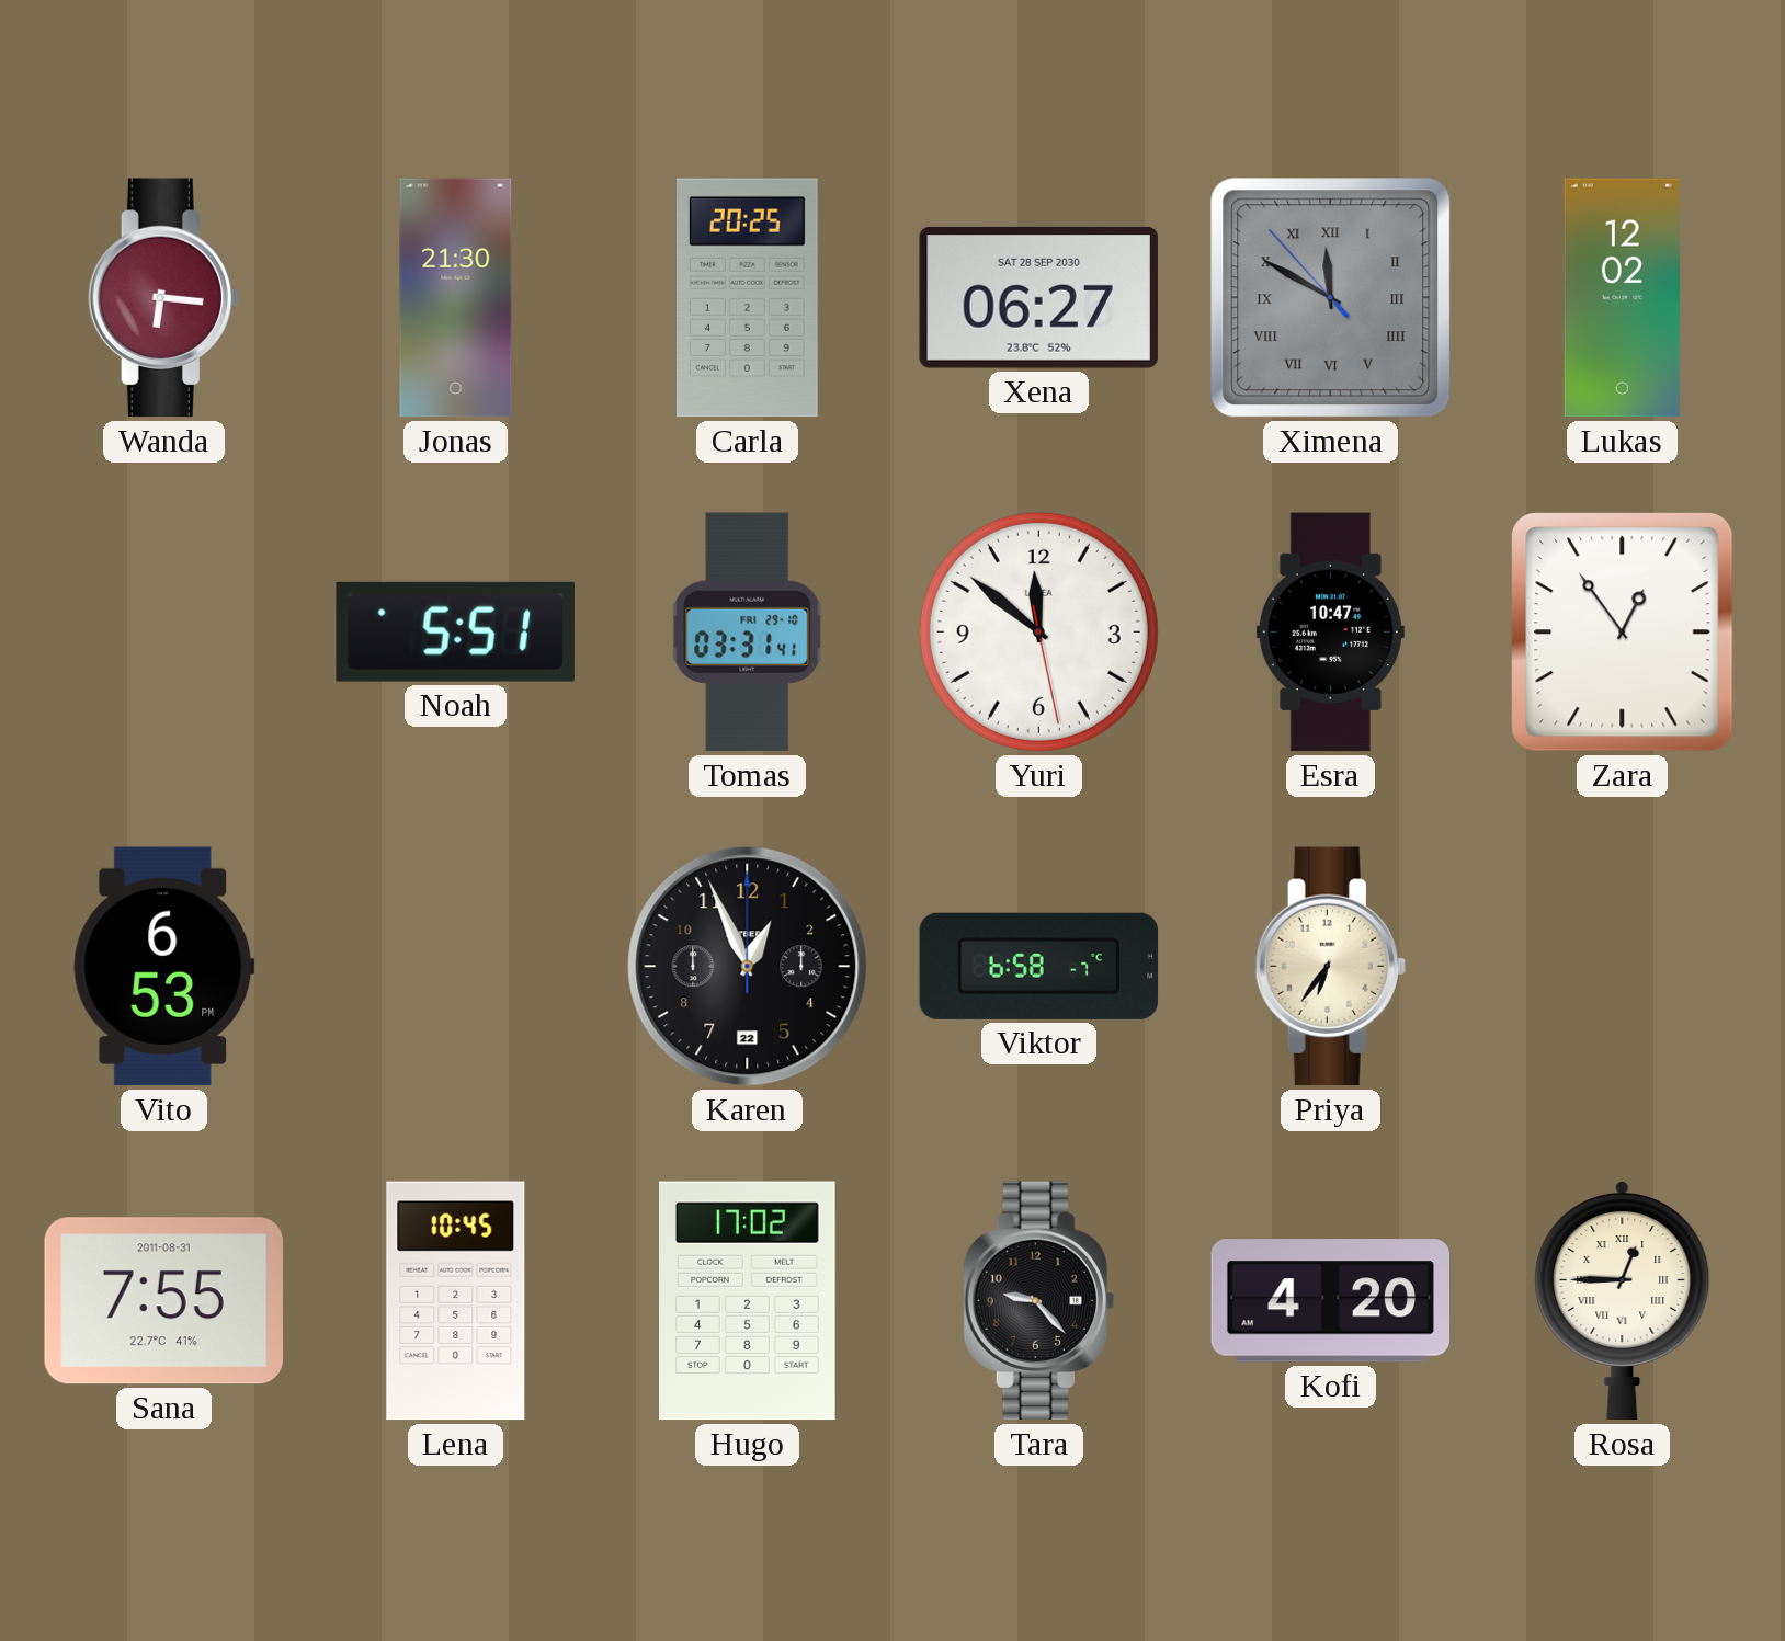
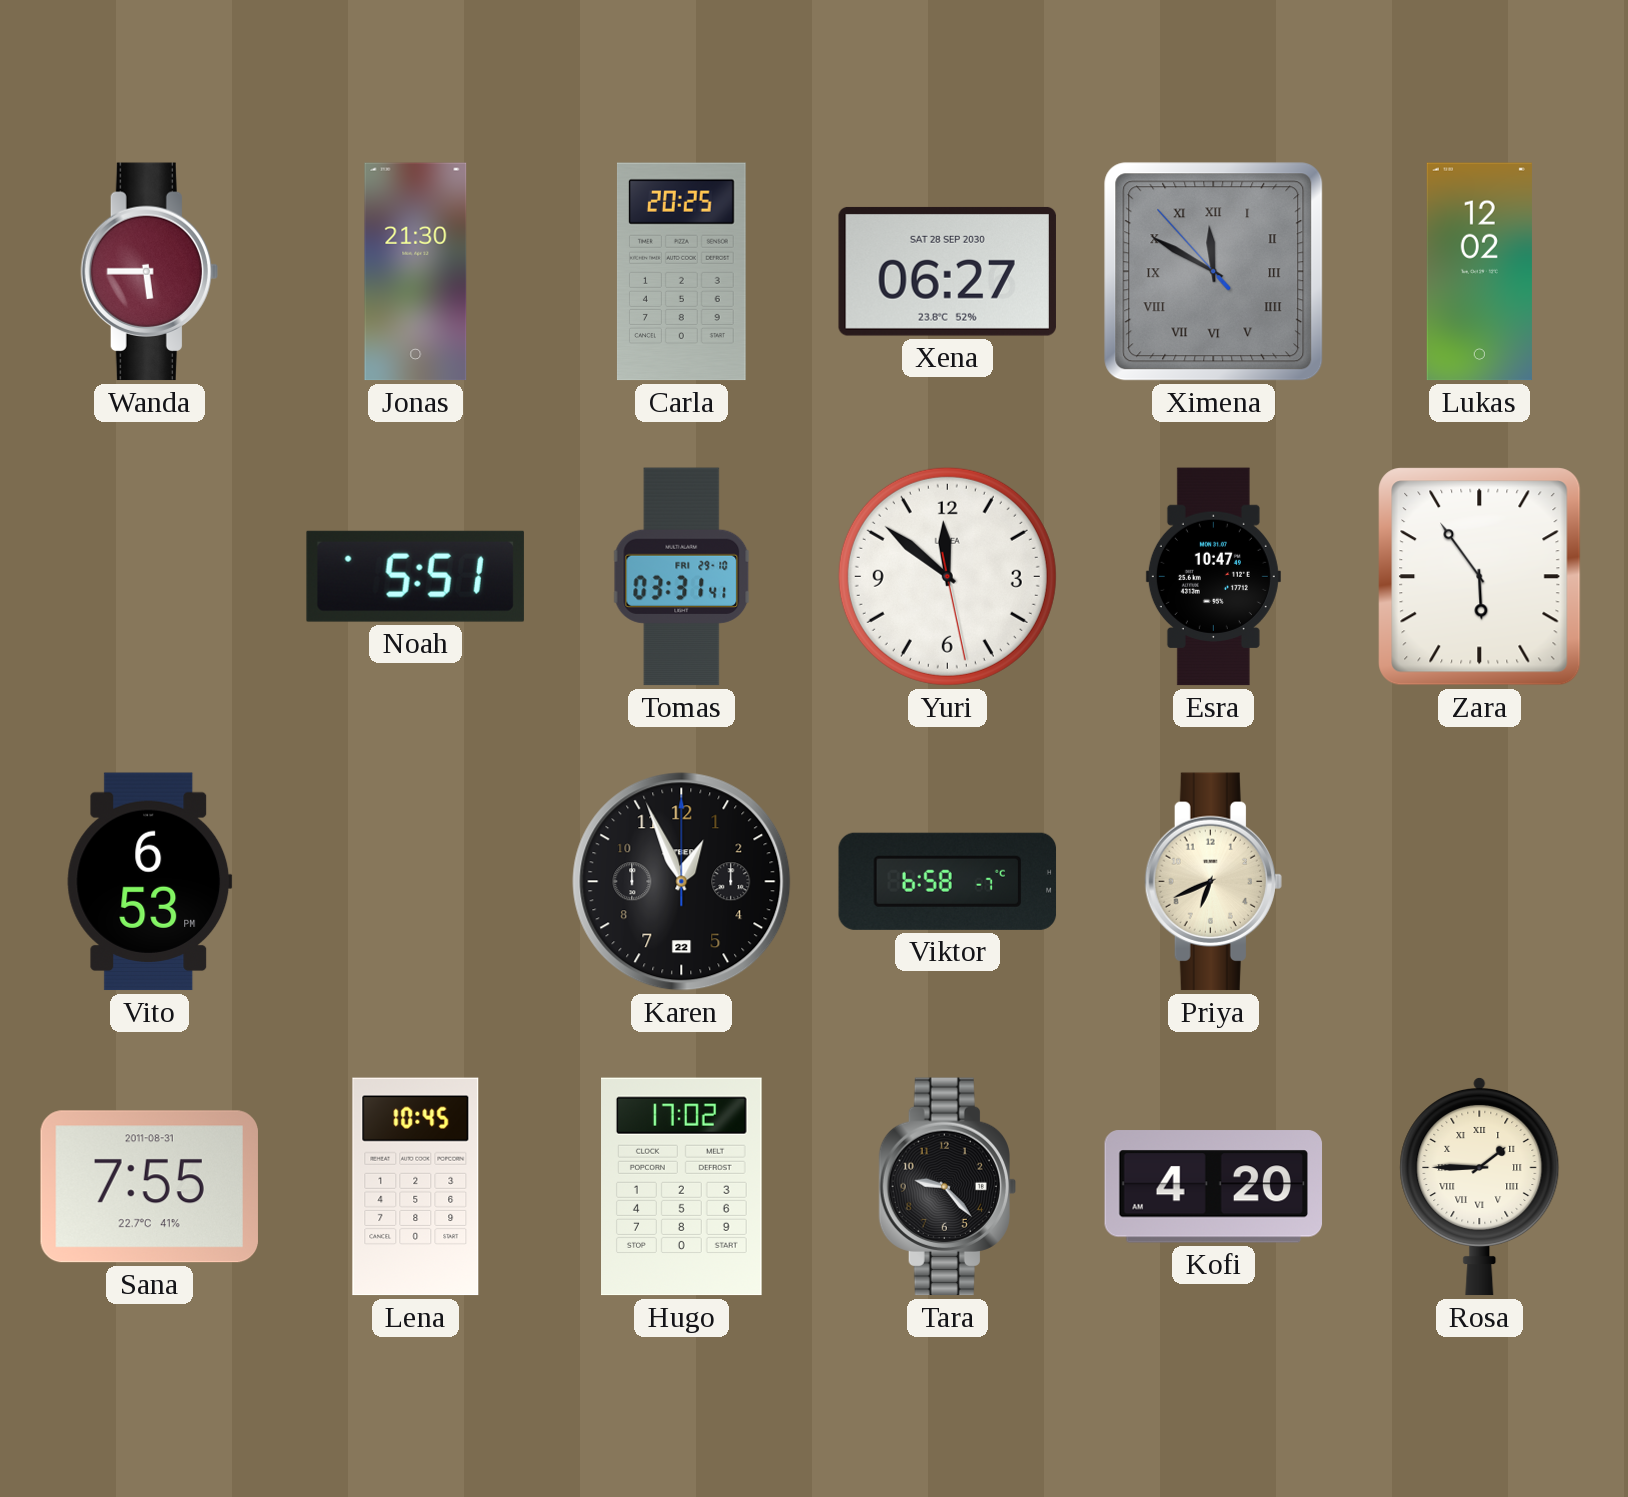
Wanda: 6:16 -> 5:45
Zara: 12:54 -> 5:54
Priya: 6:36 -> 6:41
Rosa: 12:45 -> 1:45
